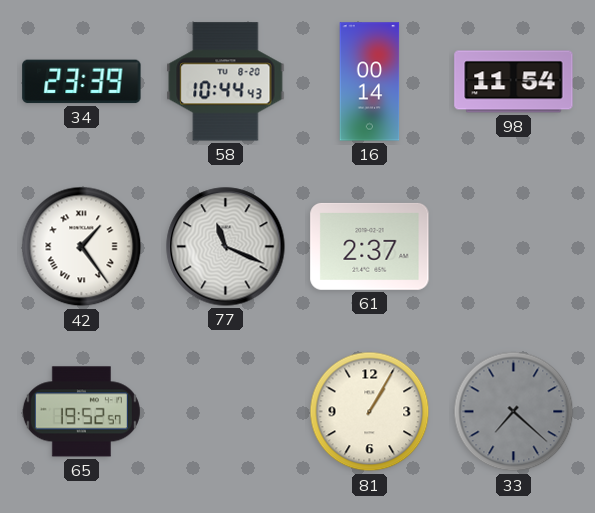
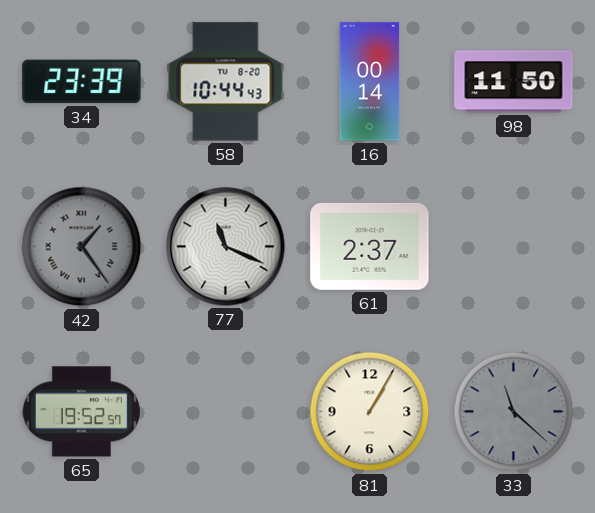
98: 11:54 -> 11:50
42 dial: white -> grey
33: 7:22 -> 11:22
